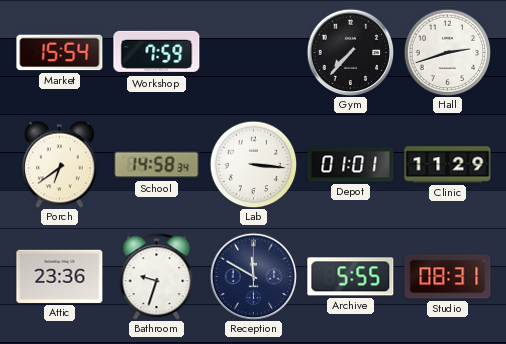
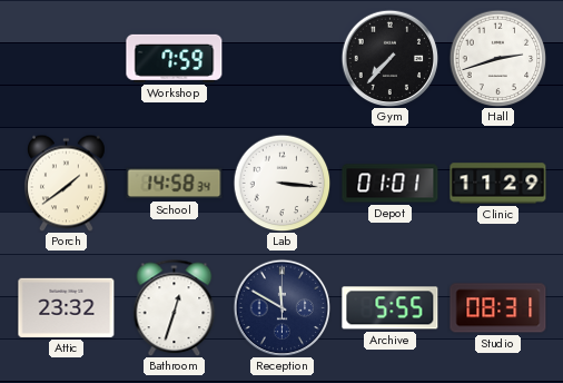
Market: 15:54 -> none
Porch: 6:39 -> 1:39
Attic: 23:36 -> 23:32
Bathroom: 9:33 -> 12:33
